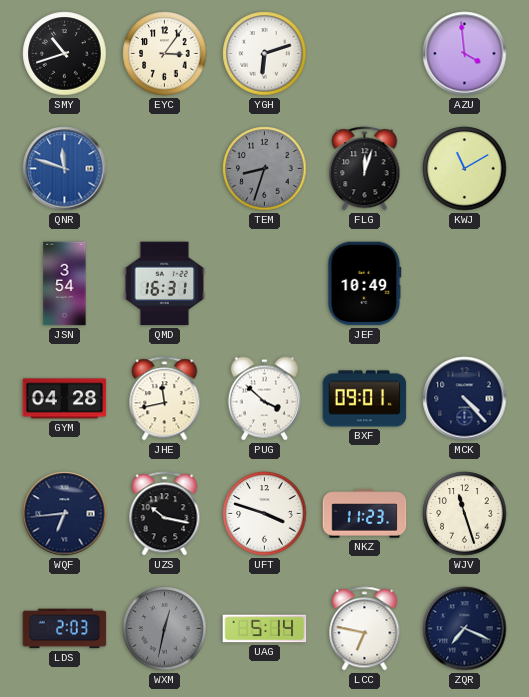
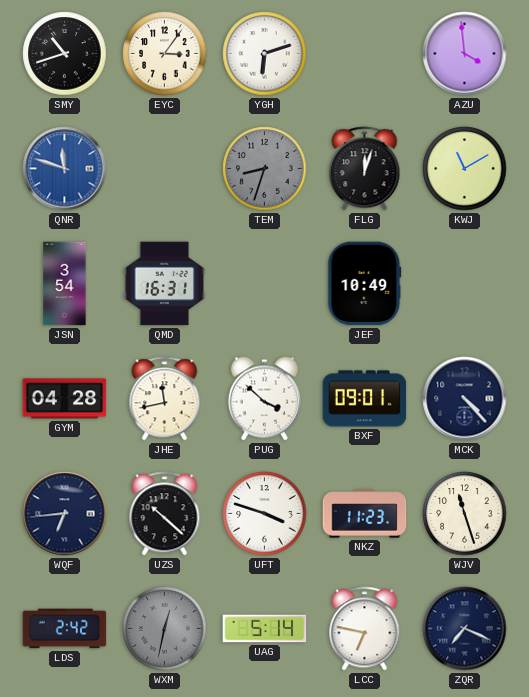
UZS: 10:17 -> 10:22
LDS: 2:03 -> 2:42
